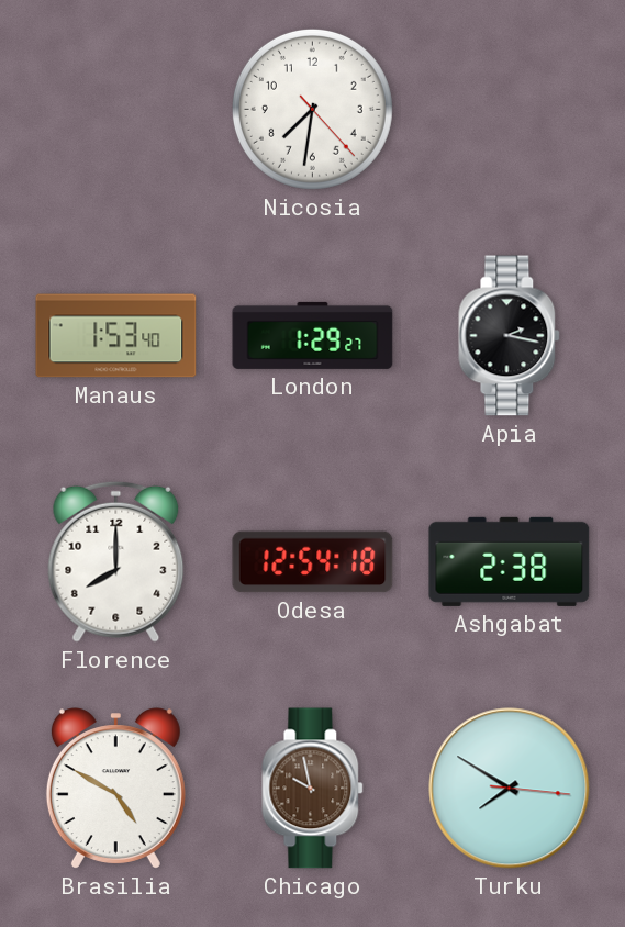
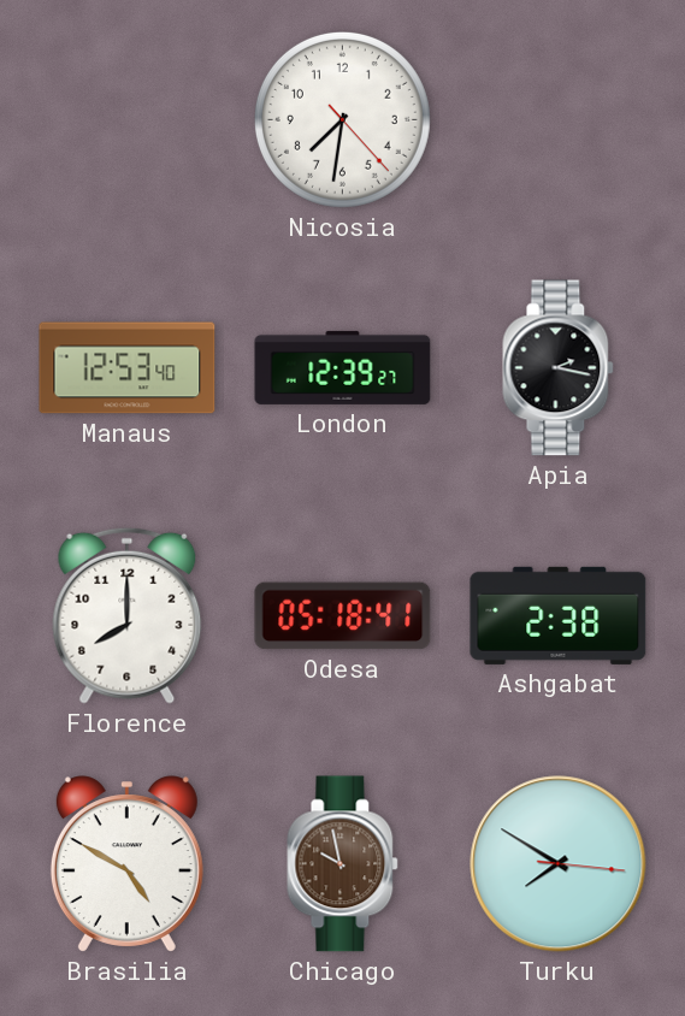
Manaus: 1:53 -> 12:53
London: 1:29 -> 12:39
Odesa: 12:54 -> 05:18
